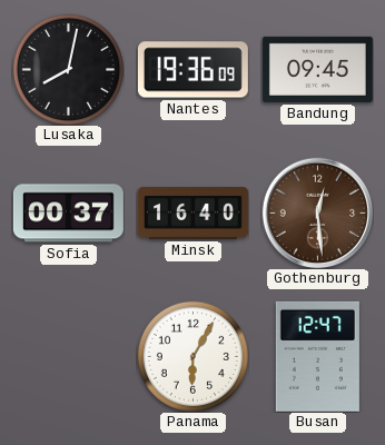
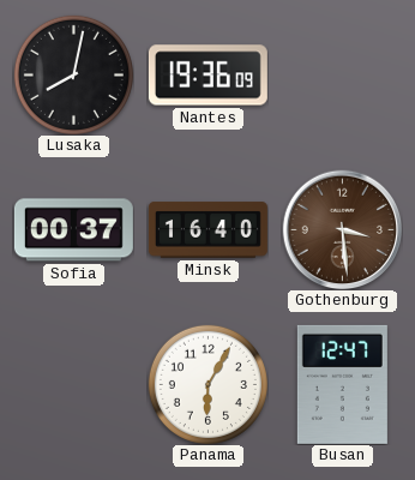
Bandung: 09:45 -> none
Gothenburg: 12:29 -> 3:29
